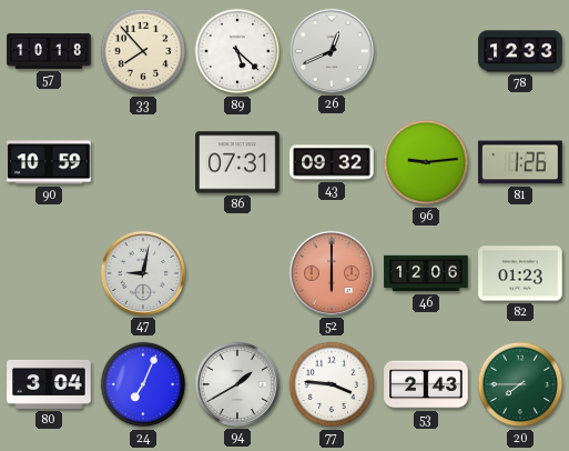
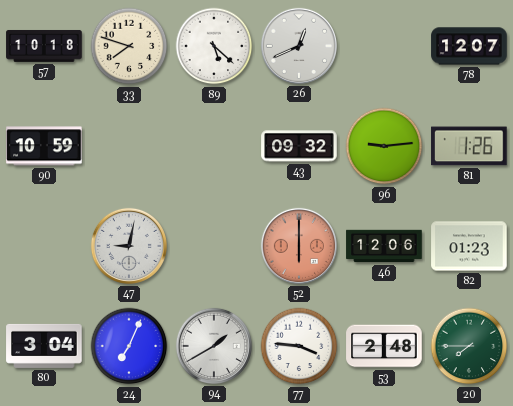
33: 7:53 -> 7:48
78: 12:33 -> 12:07
86: 07:31 -> none
53: 2:43 -> 2:48
